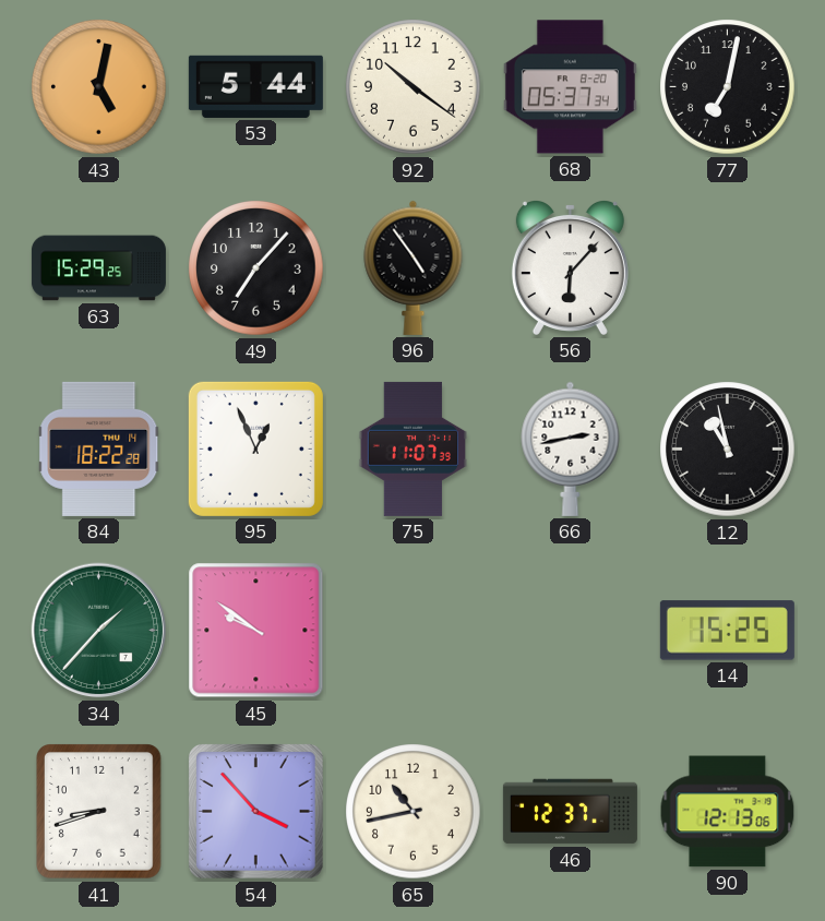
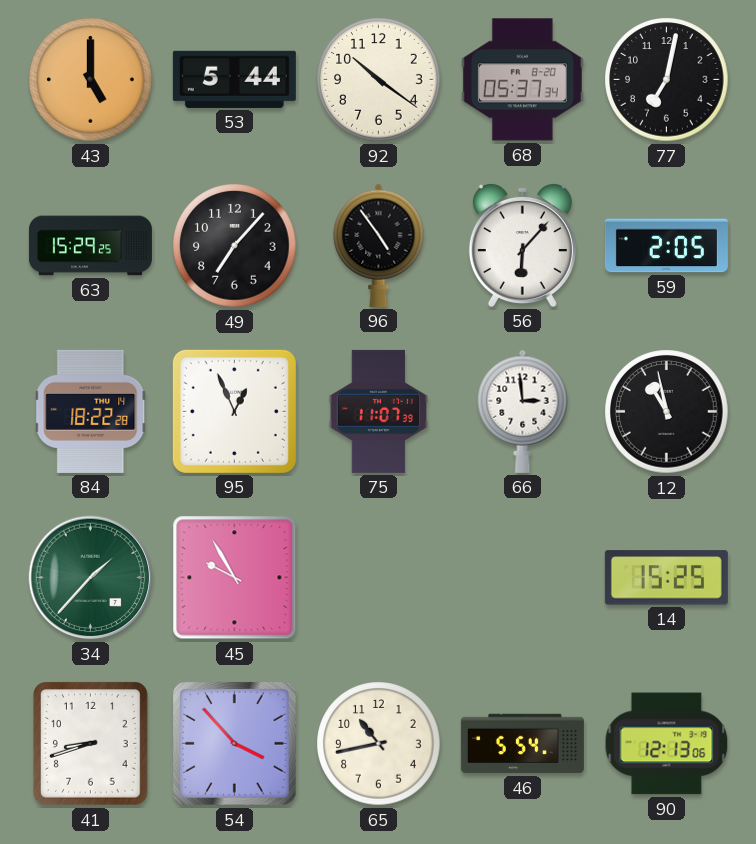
43: 5:02 -> 5:00
59: none -> 2:05
66: 2:43 -> 2:59
45: 9:51 -> 9:55
46: 12:37 -> 5:54
